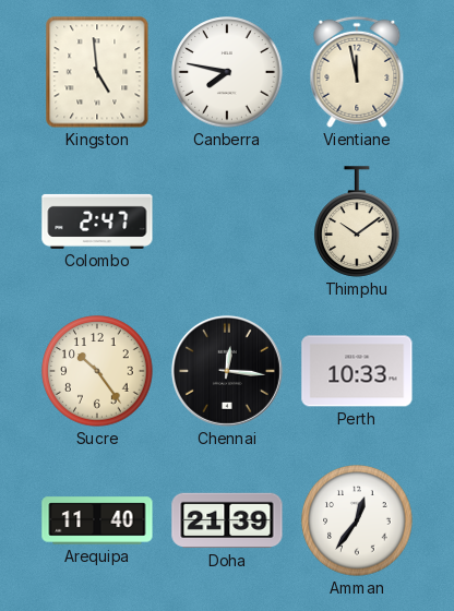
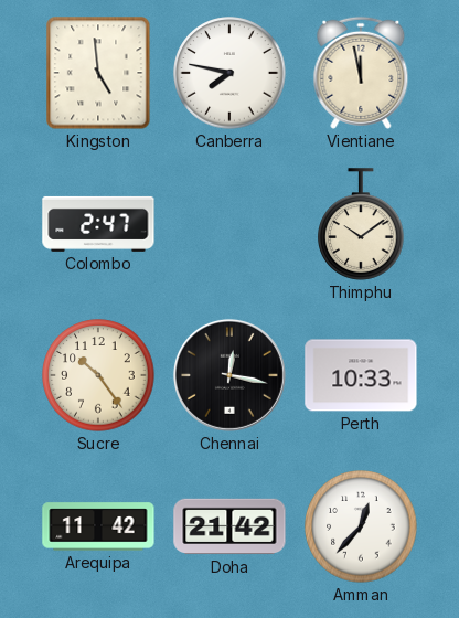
Chennai: 12:16 -> 12:17
Arequipa: 11:40 -> 11:42
Doha: 21:39 -> 21:42
Amman: 12:36 -> 12:37
